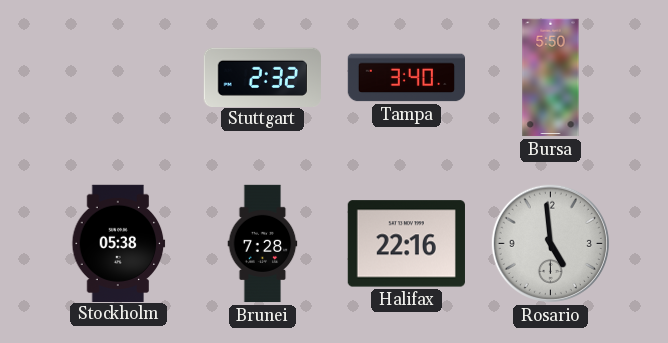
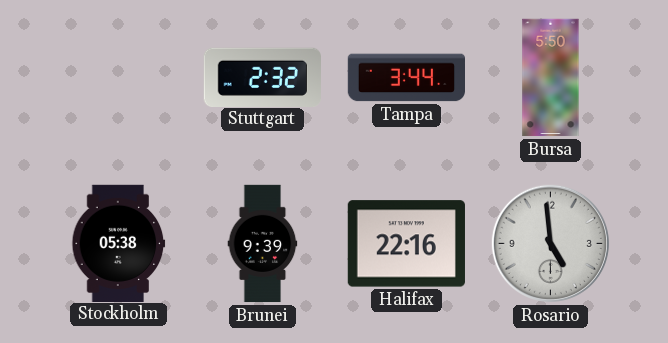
Tampa: 3:40 -> 3:44
Brunei: 7:28 -> 9:39
